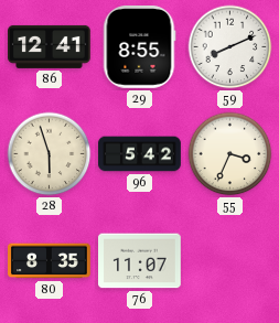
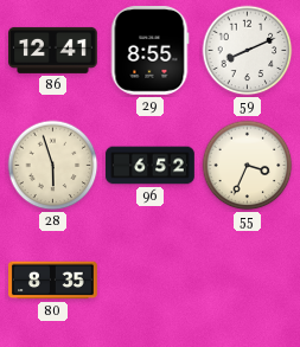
96: 5:42 -> 6:52
76: 11:07 -> none
